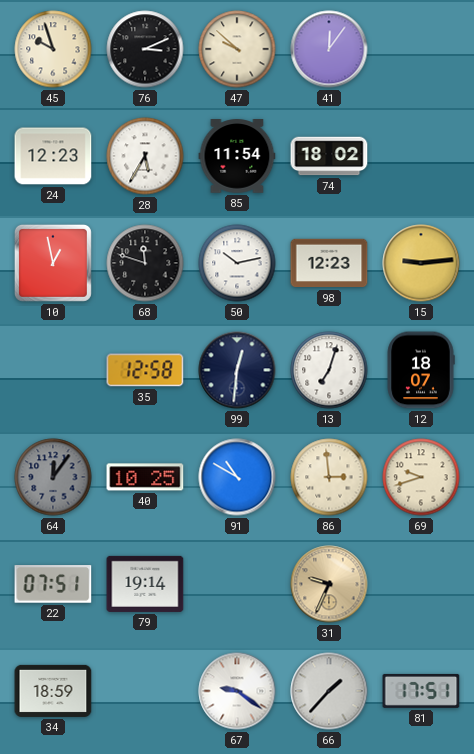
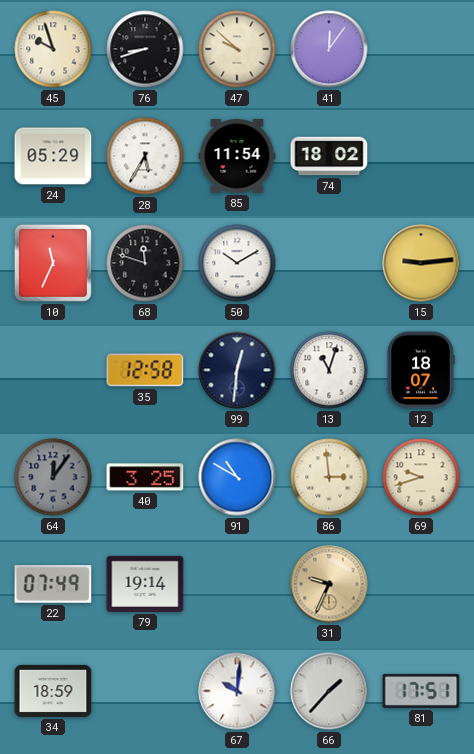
76: 3:11 -> 8:42
24: 12:23 -> 05:29
10: 12:58 -> 11:34
50: 10:13 -> 10:10
98: 12:23 -> none
13: 7:03 -> 11:03
40: 10:25 -> 3:25
22: 07:51 -> 07:49
67: 9:21 -> 10:01
